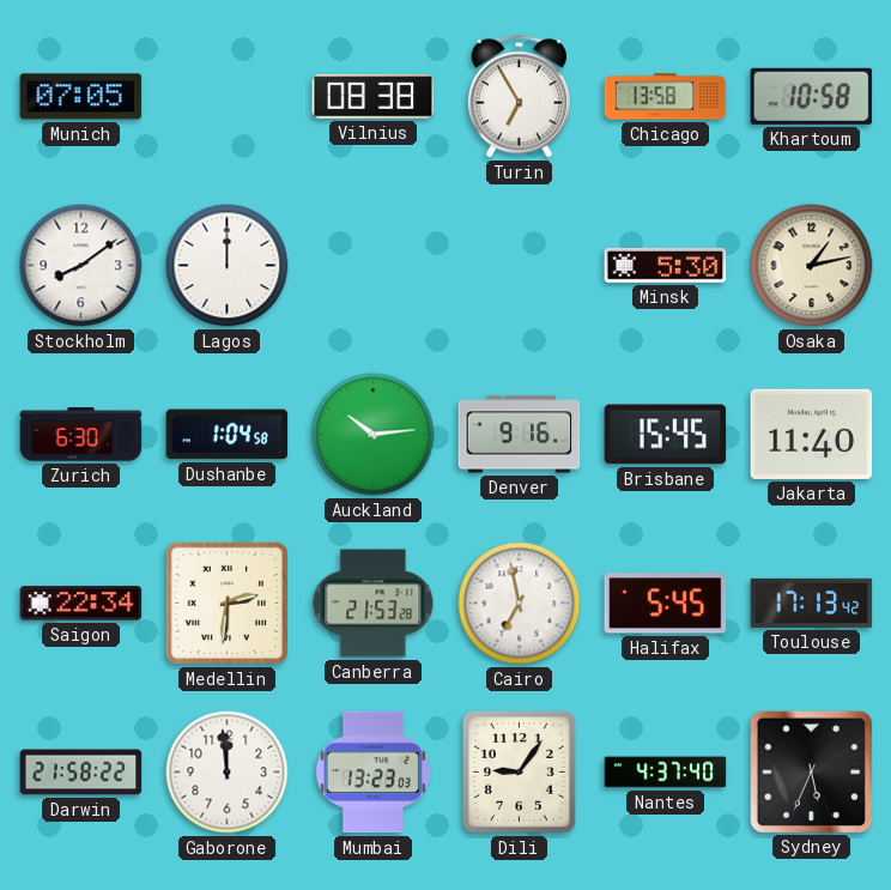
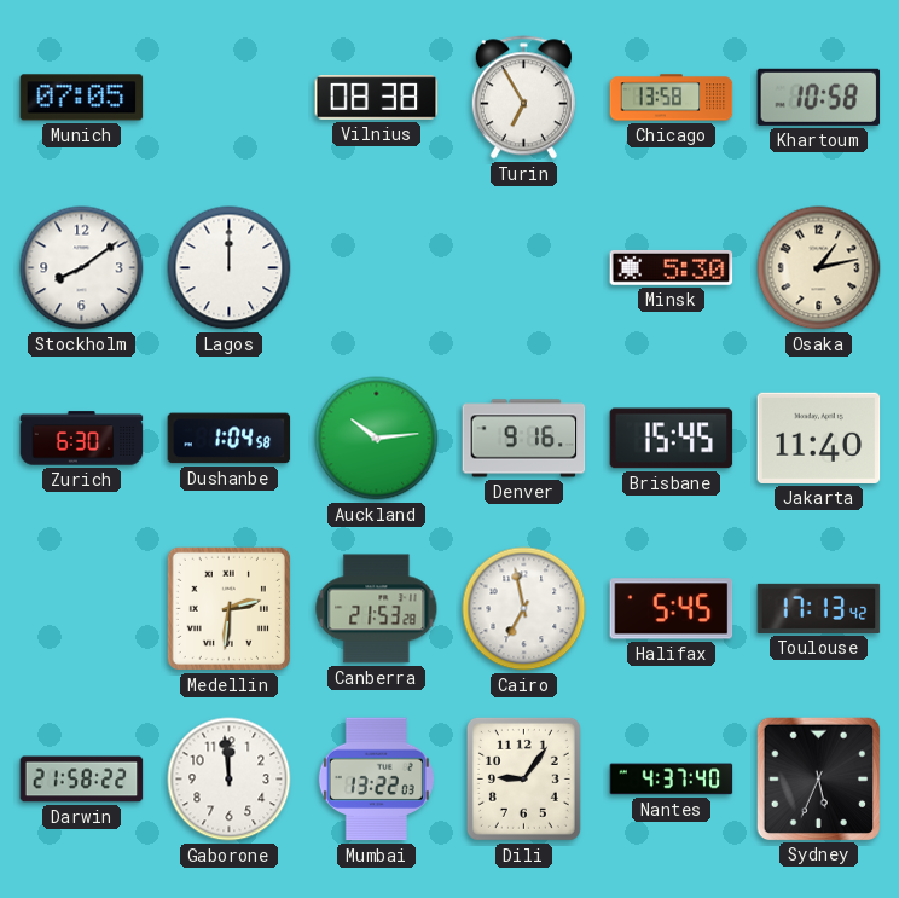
Saigon: 22:34 -> none
Mumbai: 13:23 -> 13:22
